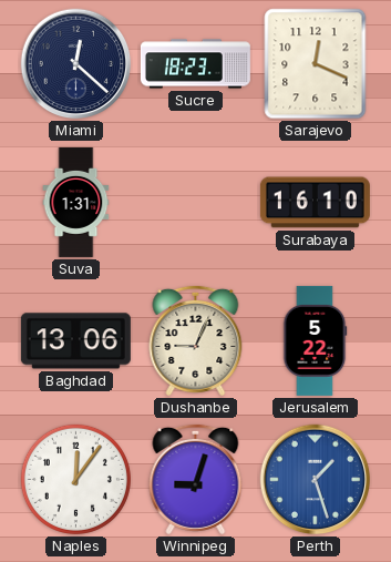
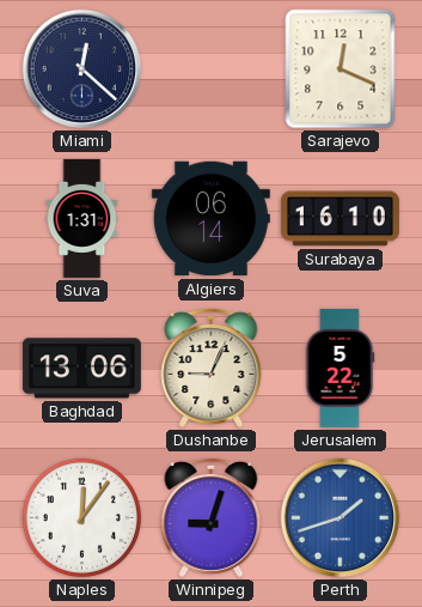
Sucre: 18:23 -> none
Algiers: none -> 06:14
Perth: 1:27 -> 1:42
